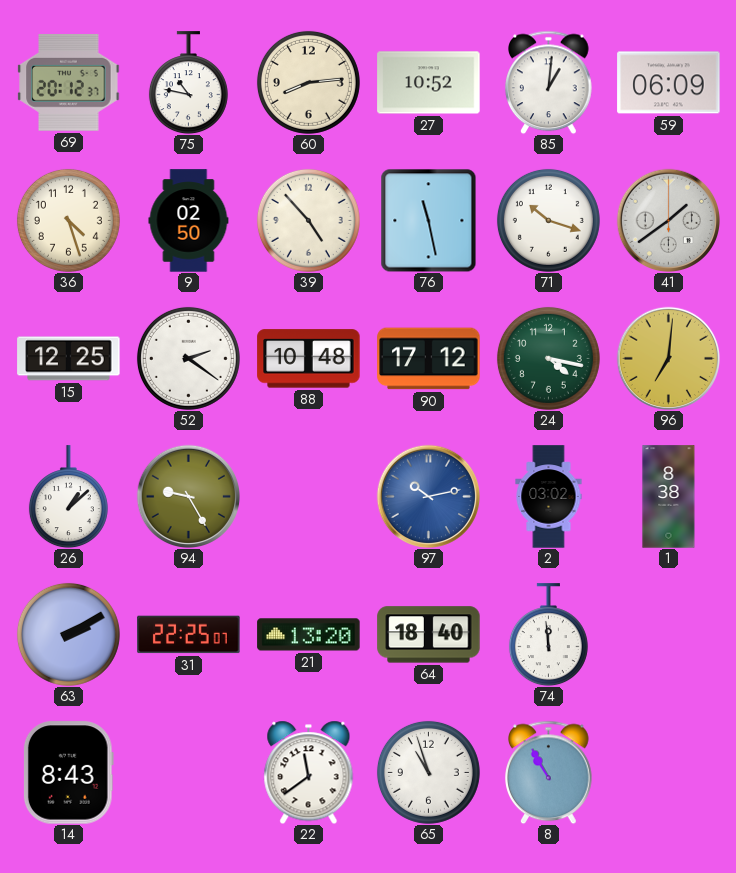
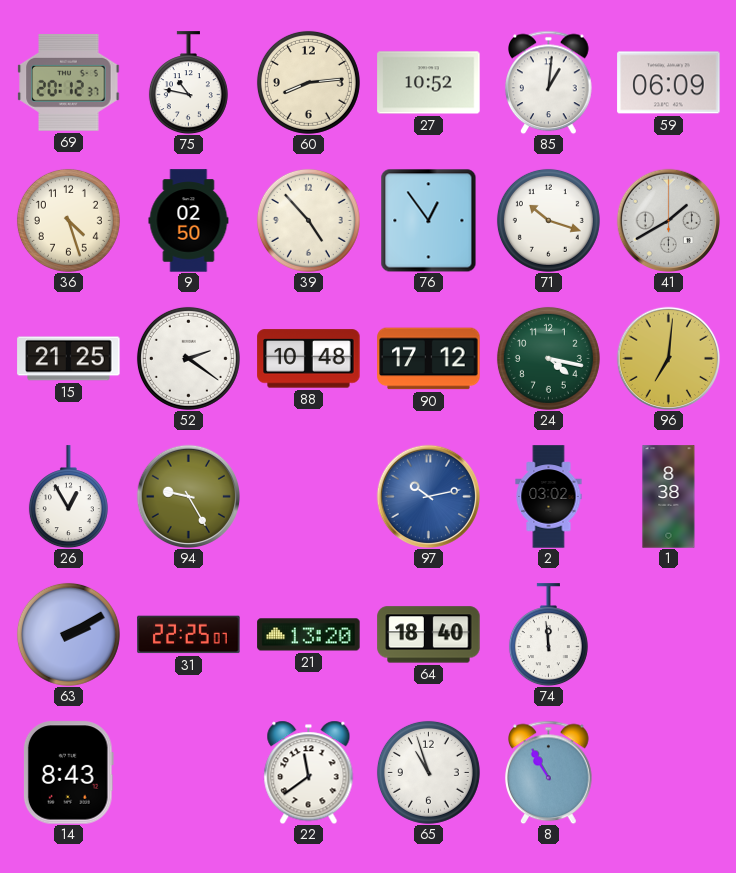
76: 11:28 -> 12:54
41: 1:39 -> 1:40
15: 12:25 -> 21:25
26: 1:08 -> 12:55
